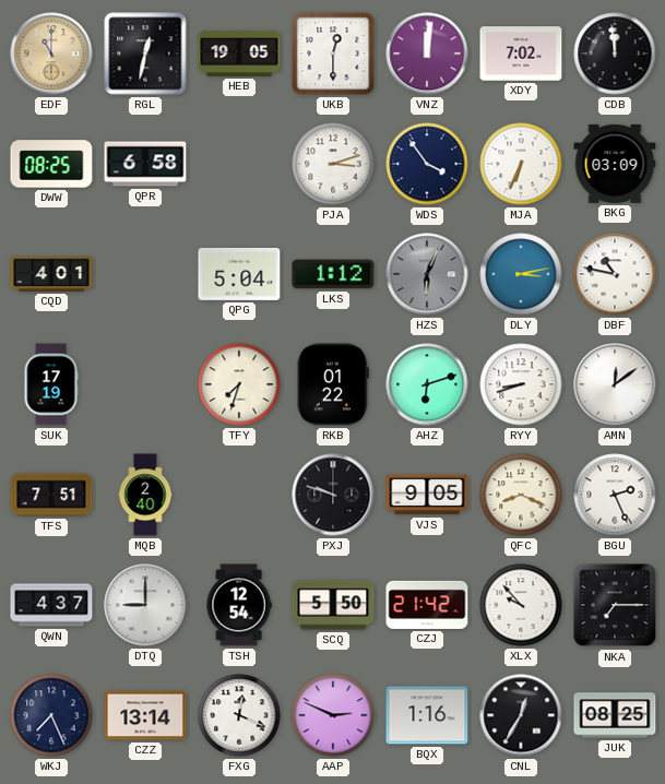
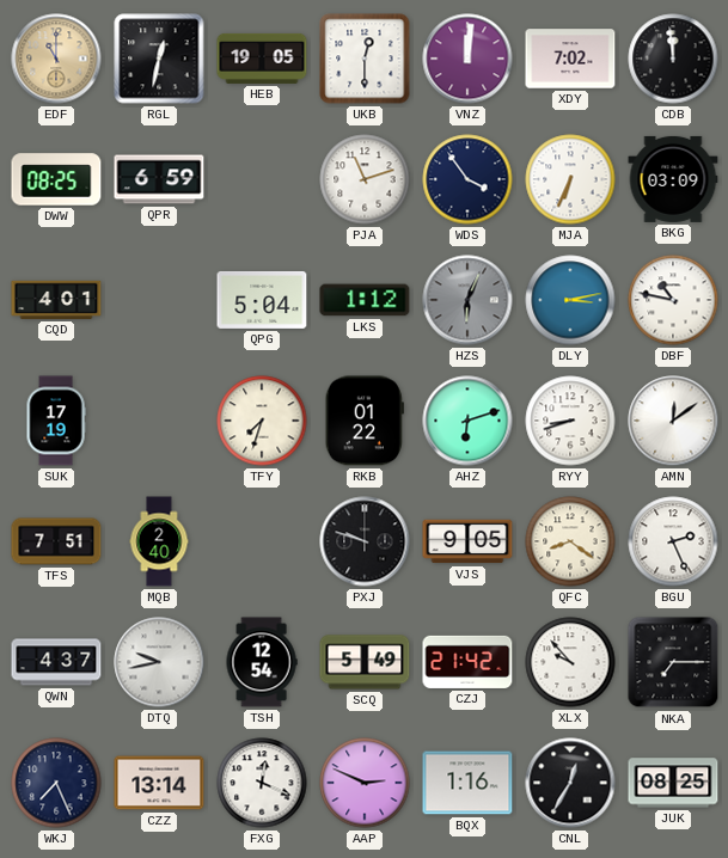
QPR: 6:58 -> 6:59
PJA: 3:12 -> 11:12
QFC: 8:19 -> 8:21
DTQ: 9:00 -> 9:43
SCQ: 5:50 -> 5:49
